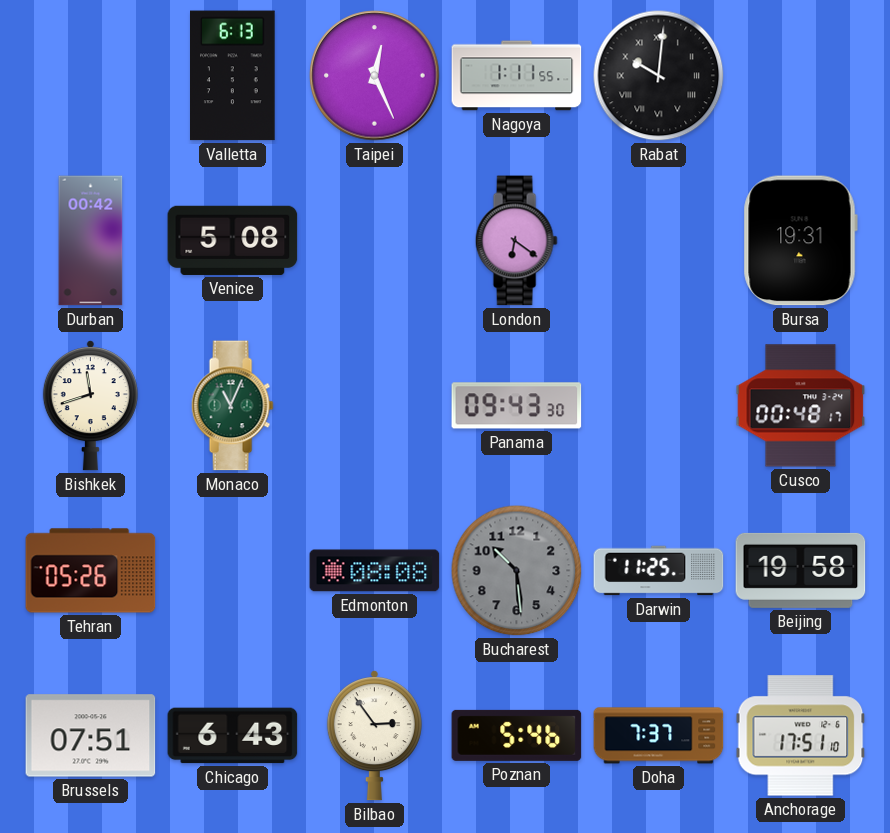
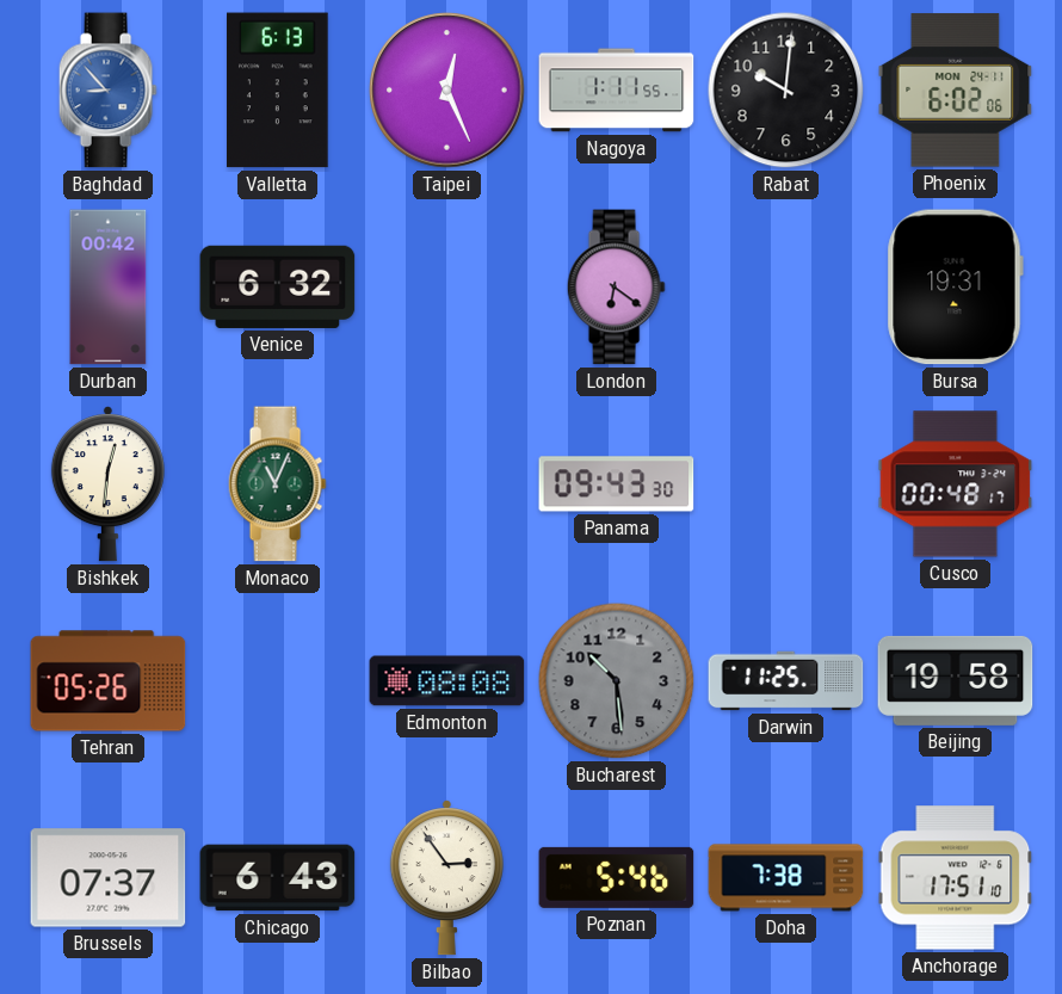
Baghdad: none -> 8:53
Rabat numerals: Roman -> Arabic
Phoenix: none -> 6:02
Venice: 5:08 -> 6:32
Bishkek: 11:42 -> 12:31
Brussels: 07:51 -> 07:37
Doha: 7:37 -> 7:38
